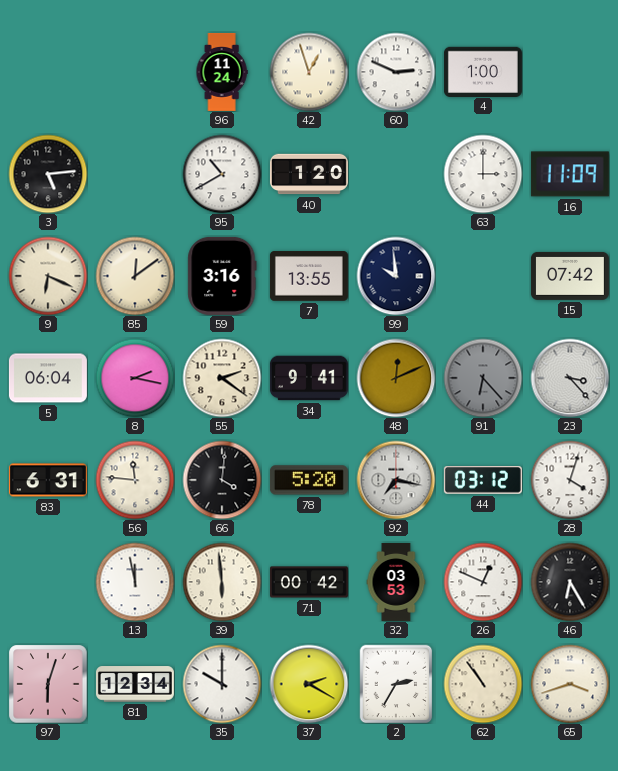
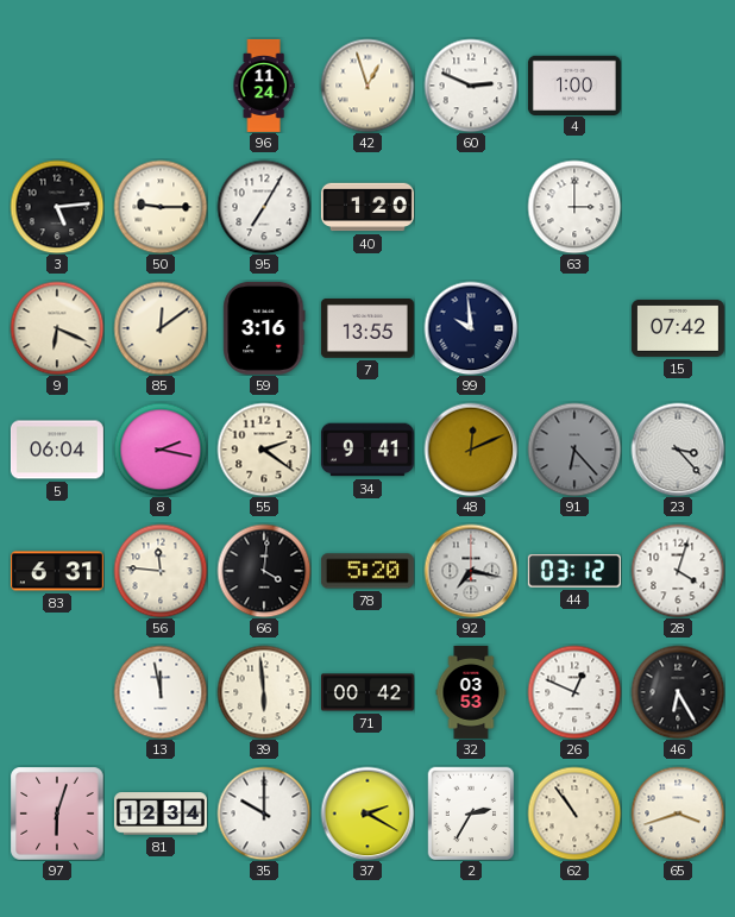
50: none -> 9:15
95: 10:40 -> 7:05
16: 11:09 -> none
